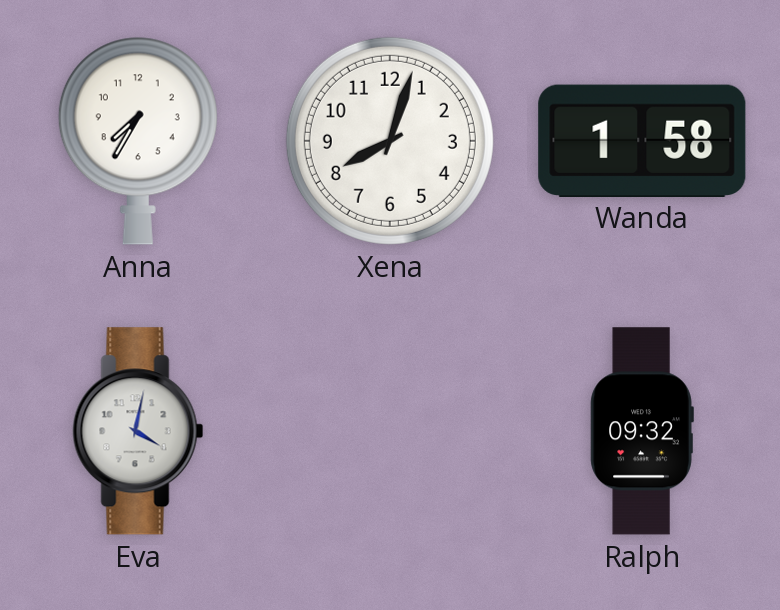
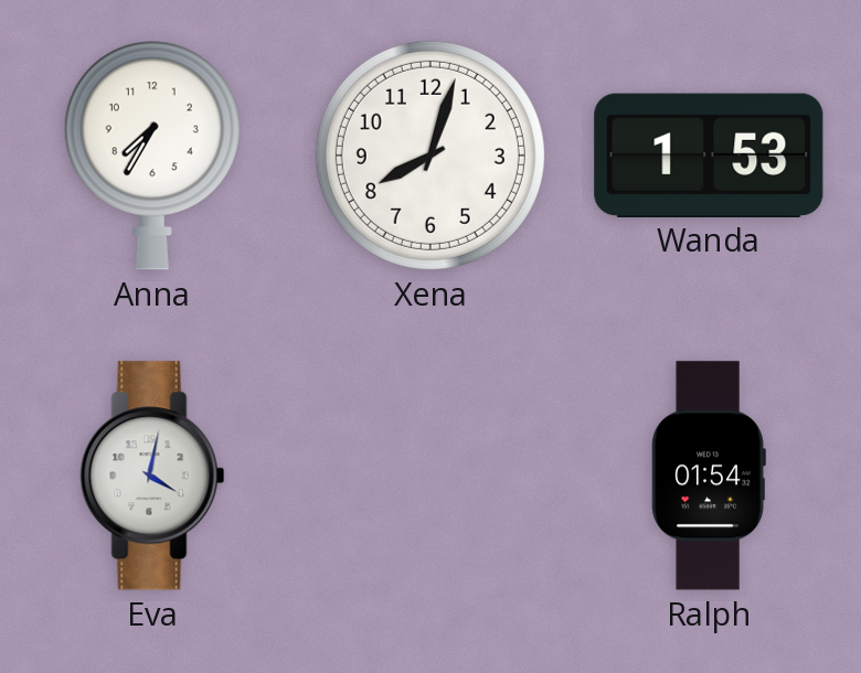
Wanda: 1:58 -> 1:53
Ralph: 09:32 -> 01:54
